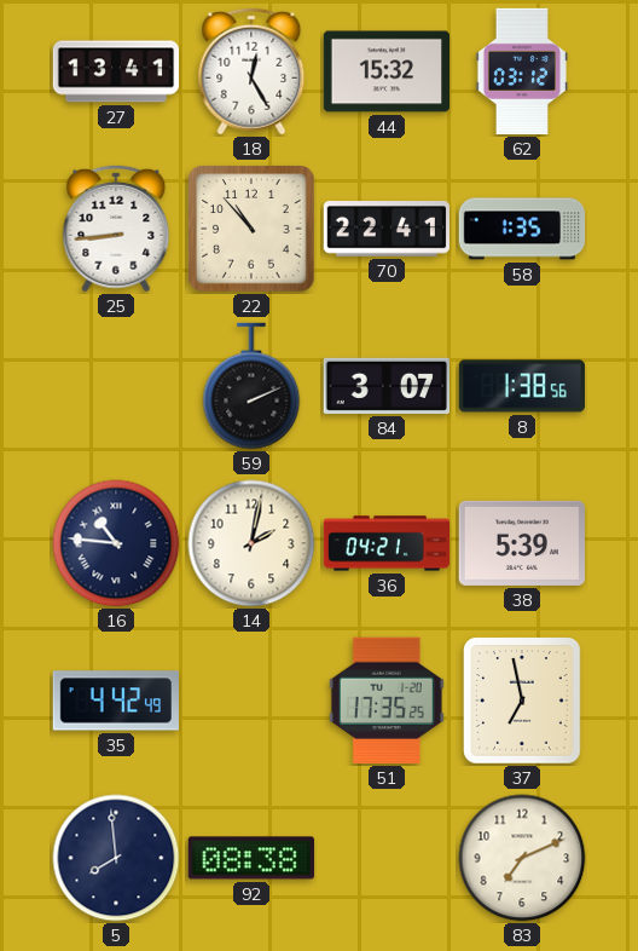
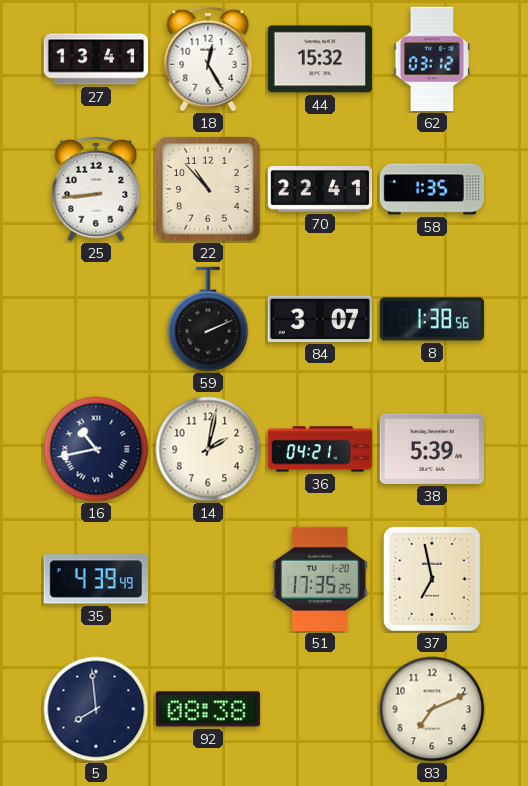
16: 10:46 -> 10:43
35: 4:42 -> 4:39
